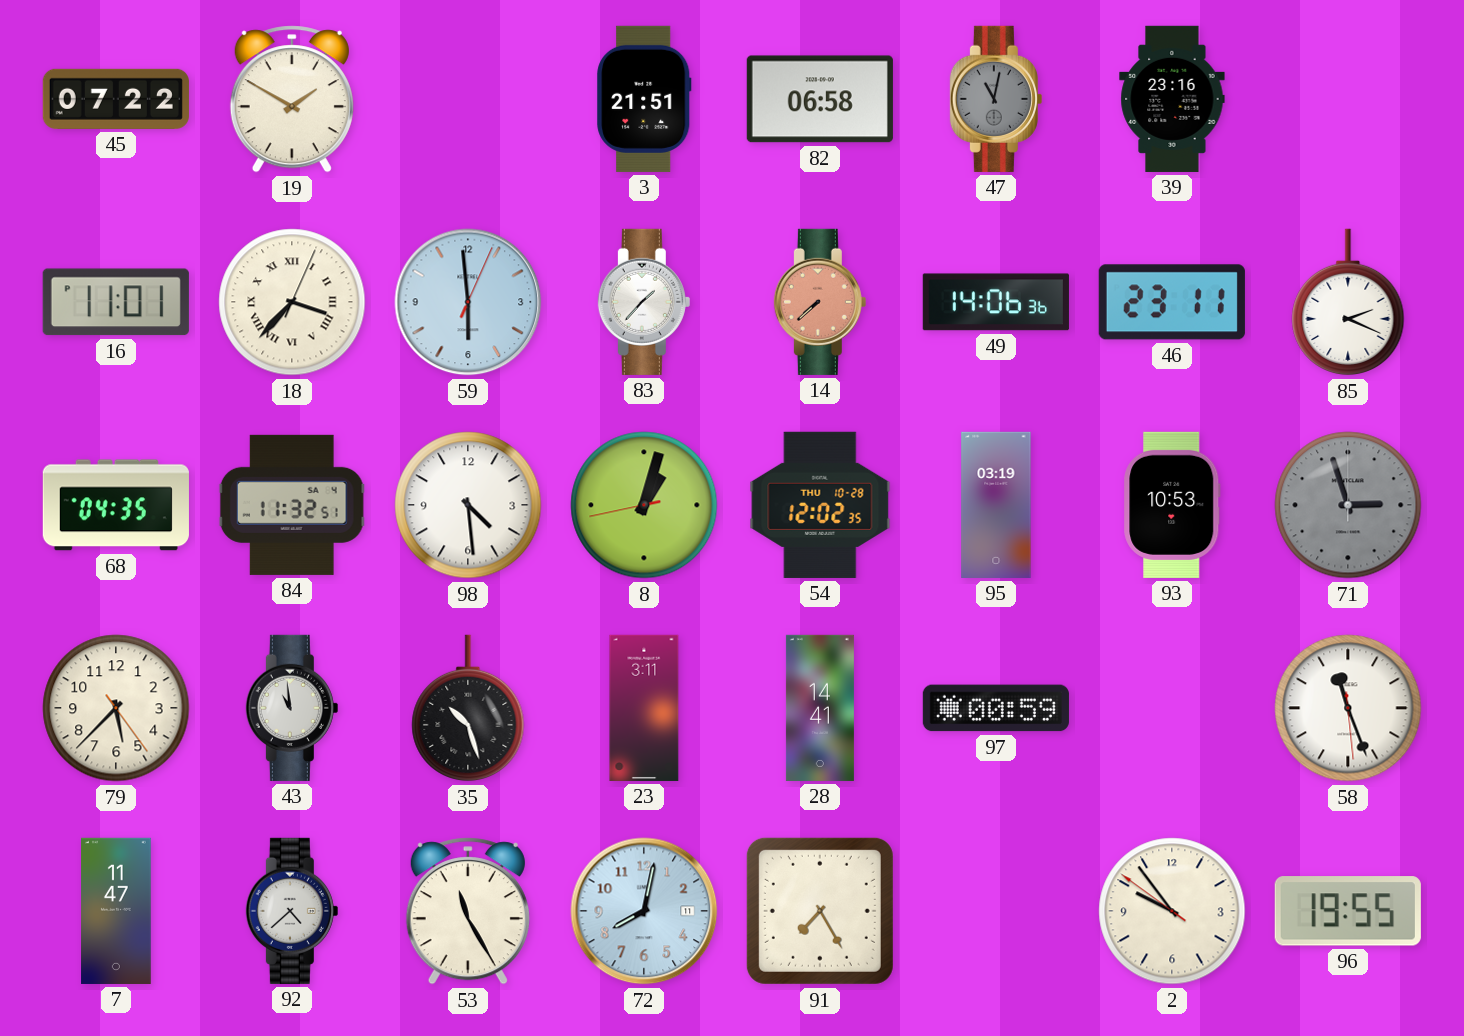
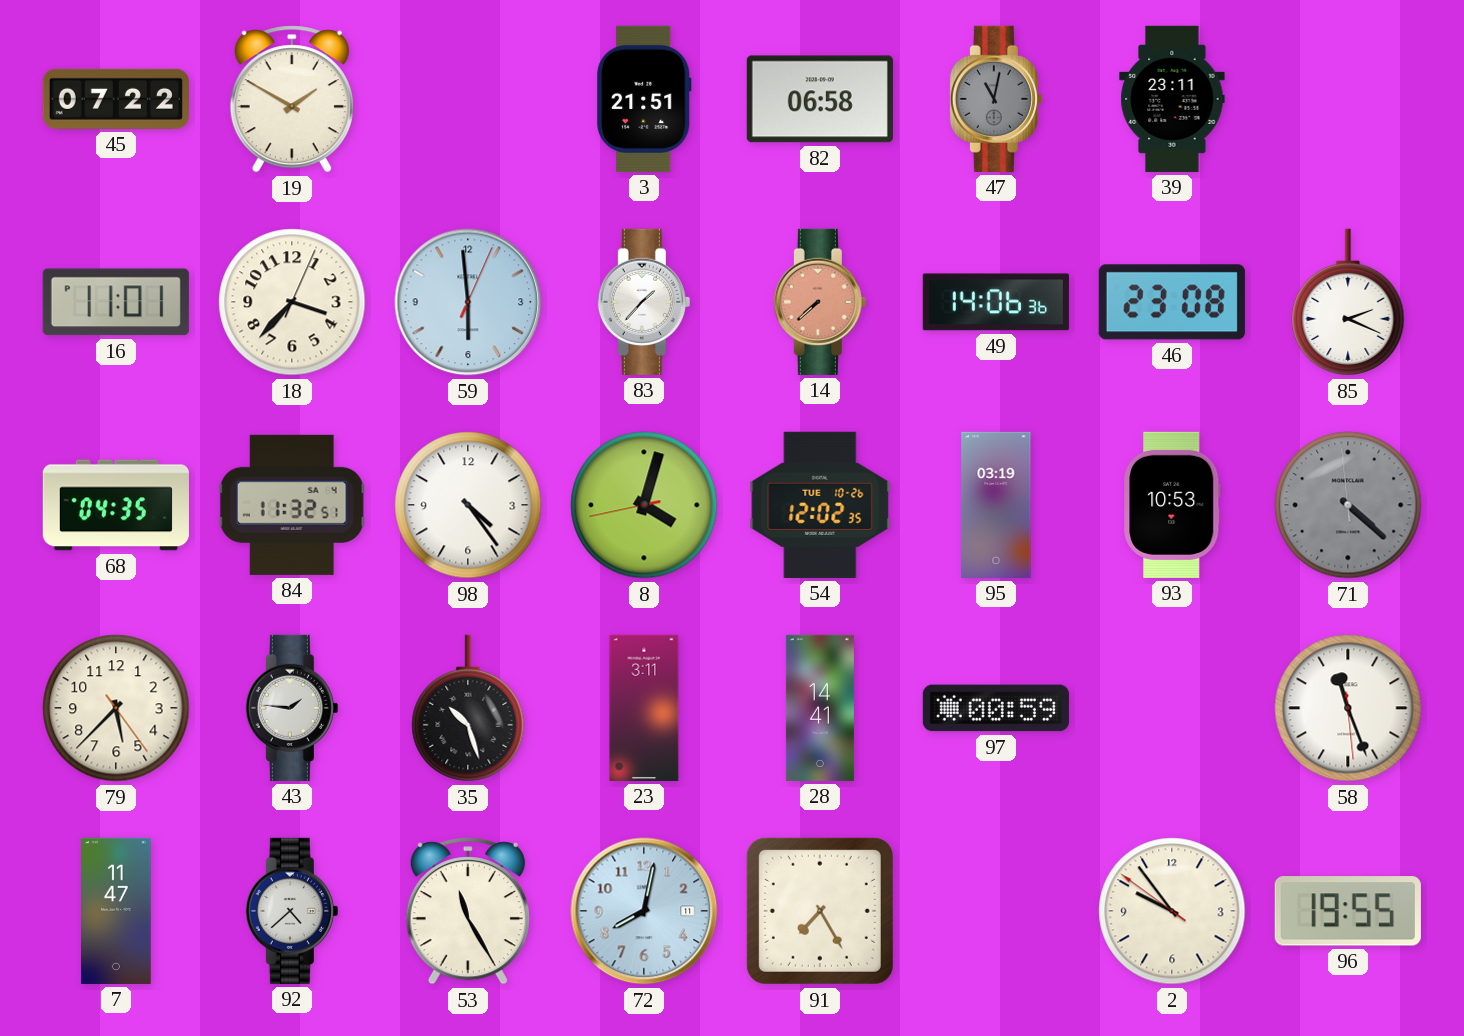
39: 23:16 -> 23:11
18 numerals: Roman -> Arabic
46: 23:11 -> 23:08
98: 4:29 -> 4:24
8: 1:02 -> 4:02
54 date: THU 10-28 -> TUE 10-26
71: 2:57 -> 4:21
43: 10:59 -> 1:46
